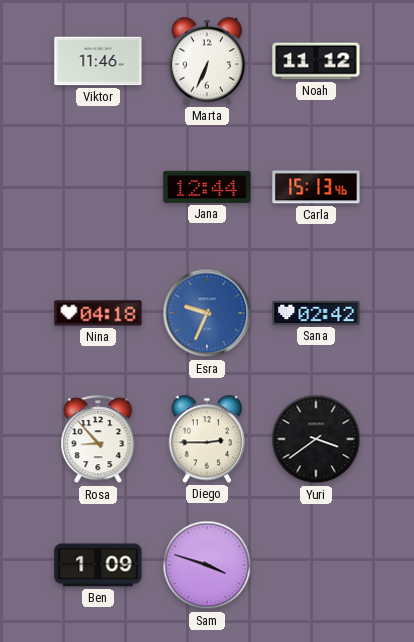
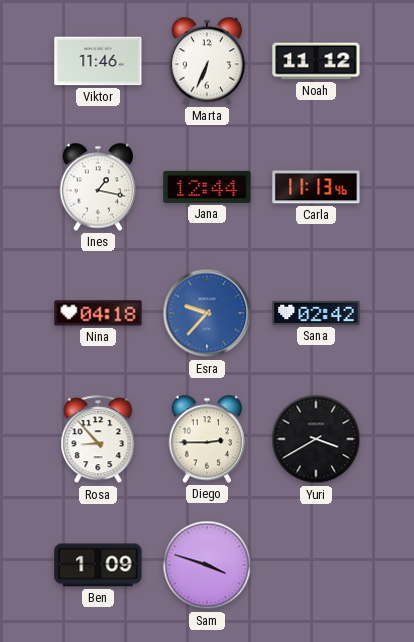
Ines: none -> 1:17
Carla: 15:13 -> 11:13
Esra: 9:34 -> 9:37
Yuri: 3:39 -> 3:40
